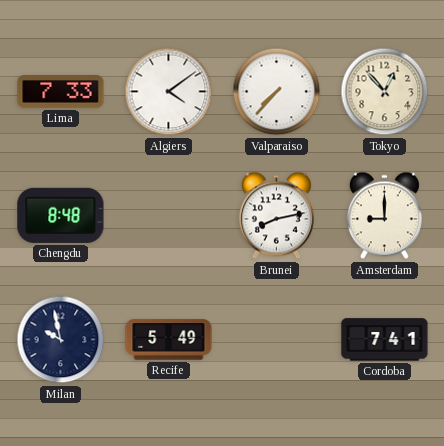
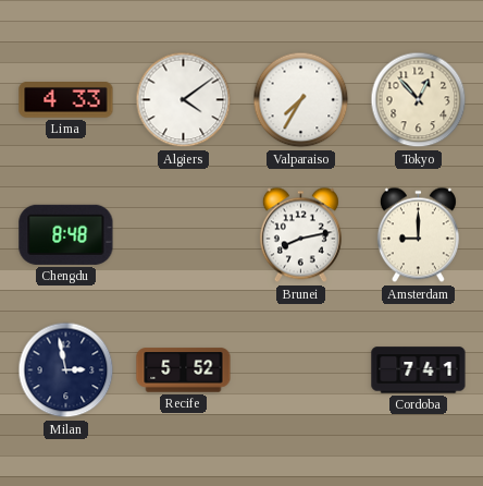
Lima: 7:33 -> 4:33
Valparaiso: 7:37 -> 7:35
Milan: 9:58 -> 2:58
Recife: 5:49 -> 5:52
